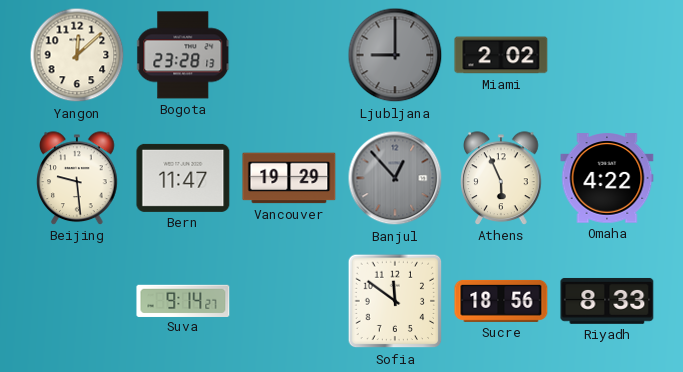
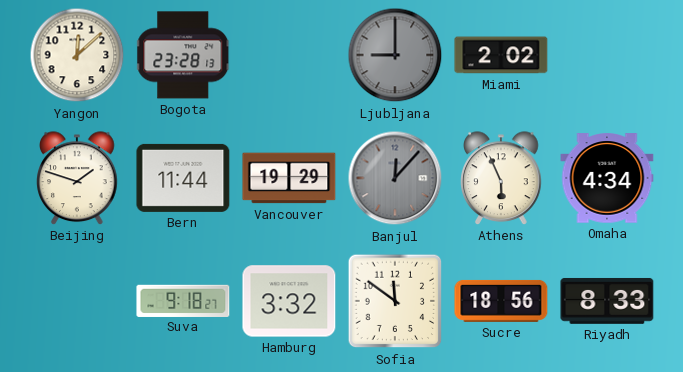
Beijing: 9:29 -> 1:48
Bern: 11:47 -> 11:44
Banjul: 12:53 -> 12:07
Omaha: 4:22 -> 4:34
Suva: 9:14 -> 9:18
Hamburg: none -> 3:32
